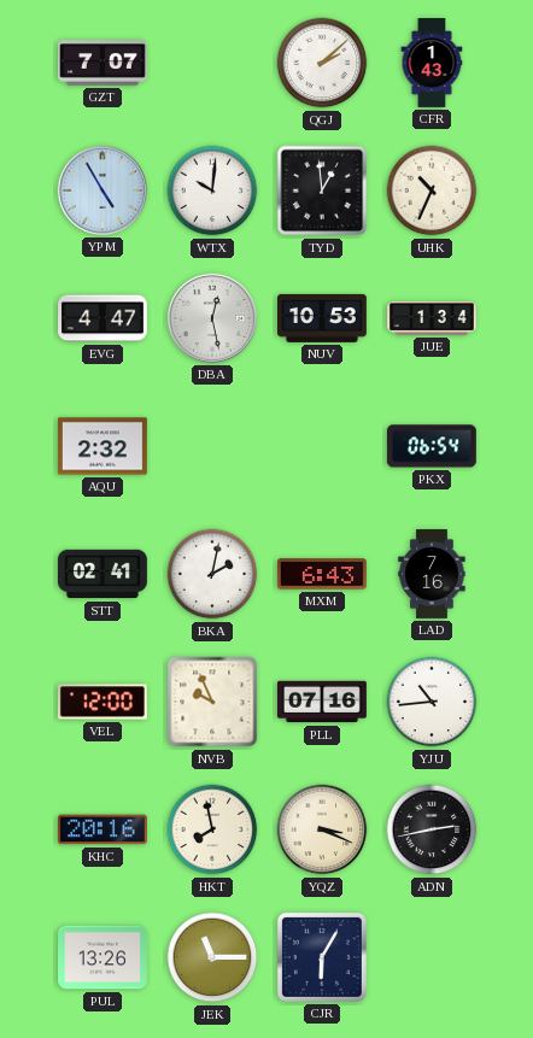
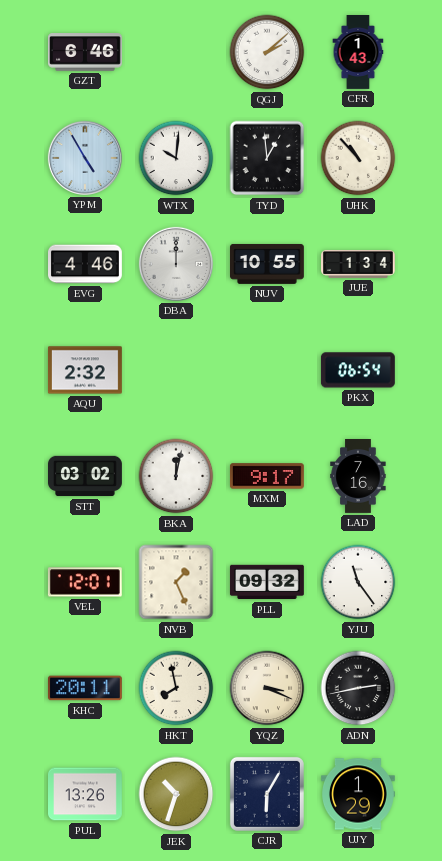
GZT: 7:07 -> 6:46
UHK: 10:34 -> 10:53
EVG: 4:47 -> 4:46
DBA: 12:28 -> 12:00
NUV: 10:53 -> 10:55
STT: 02:41 -> 03:02
BKA: 2:02 -> 12:02
MXM: 6:43 -> 9:17
VEL: 12:00 -> 12:01
NVB: 9:56 -> 1:26
PLL: 07:16 -> 09:32
YJU: 10:44 -> 11:24
KHC: 20:16 -> 20:11
JEK: 11:15 -> 10:33
UJY: none -> 1:29
